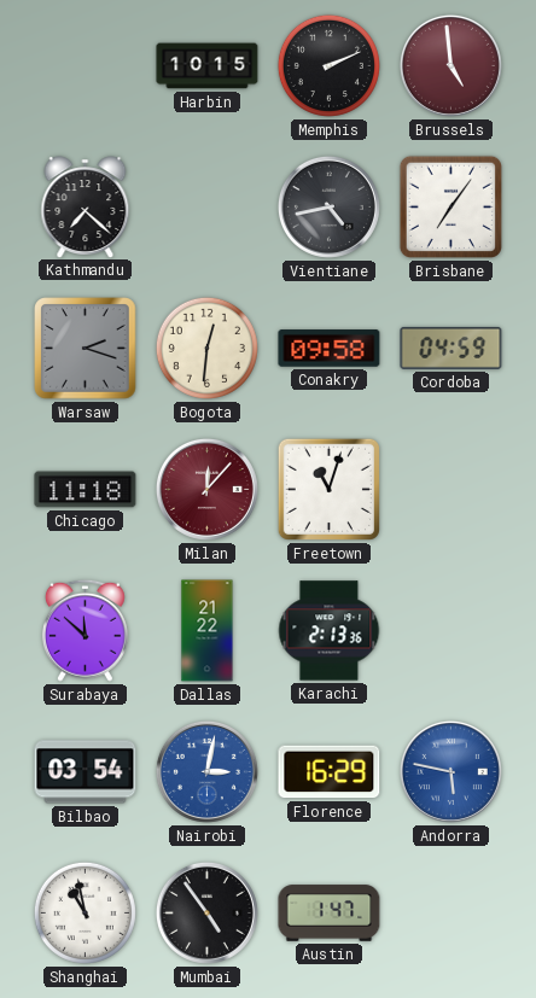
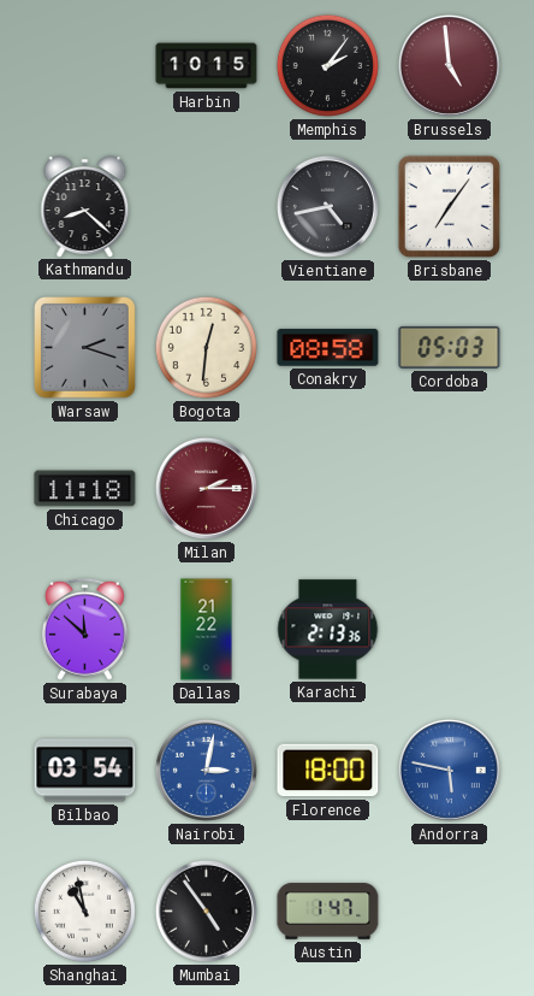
Memphis: 2:11 -> 2:06
Kathmandu: 7:22 -> 8:22
Conakry: 09:58 -> 08:58
Cordoba: 04:59 -> 05:03
Milan: 12:07 -> 2:15
Freetown: 11:03 -> none
Florence: 16:29 -> 18:00
